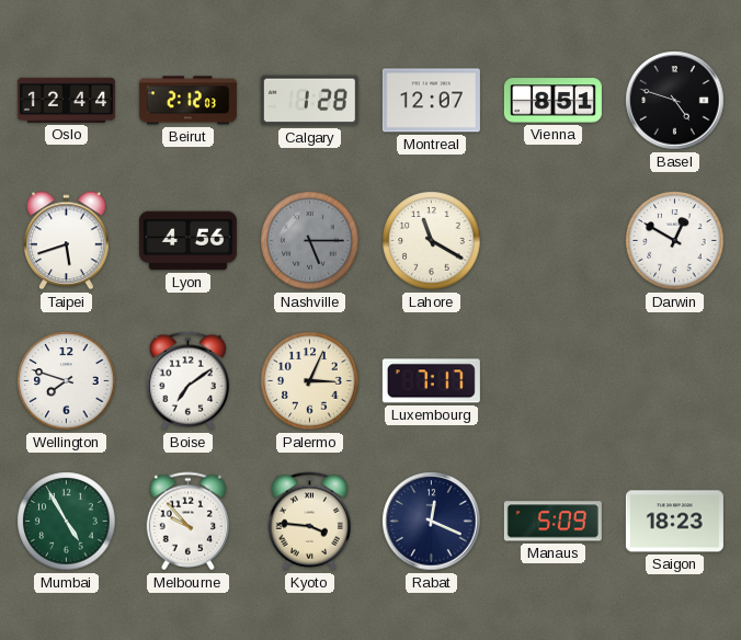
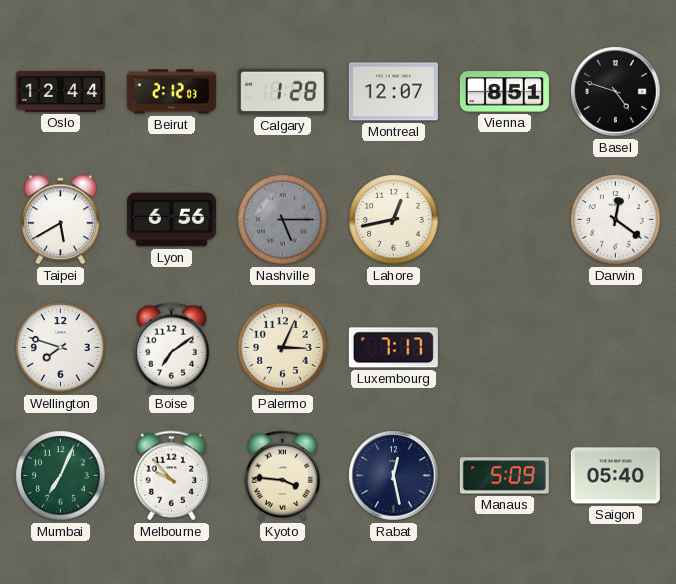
Taipei: 5:42 -> 5:40
Lyon: 4:56 -> 6:56
Lahore: 11:20 -> 12:43
Darwin: 12:50 -> 12:21
Mumbai: 4:55 -> 7:04
Rabat: 12:19 -> 12:28
Saigon: 18:23 -> 05:40
